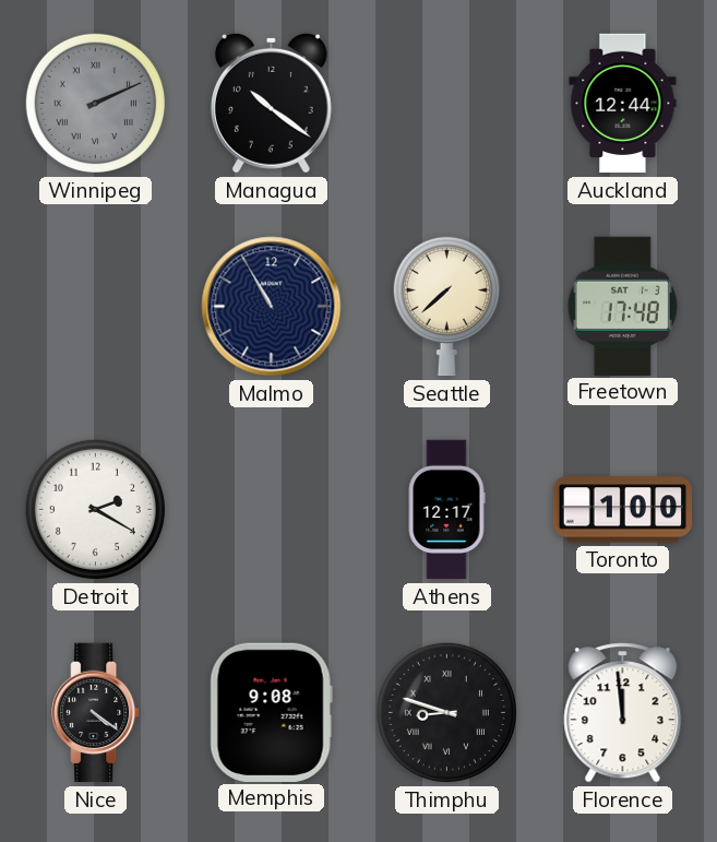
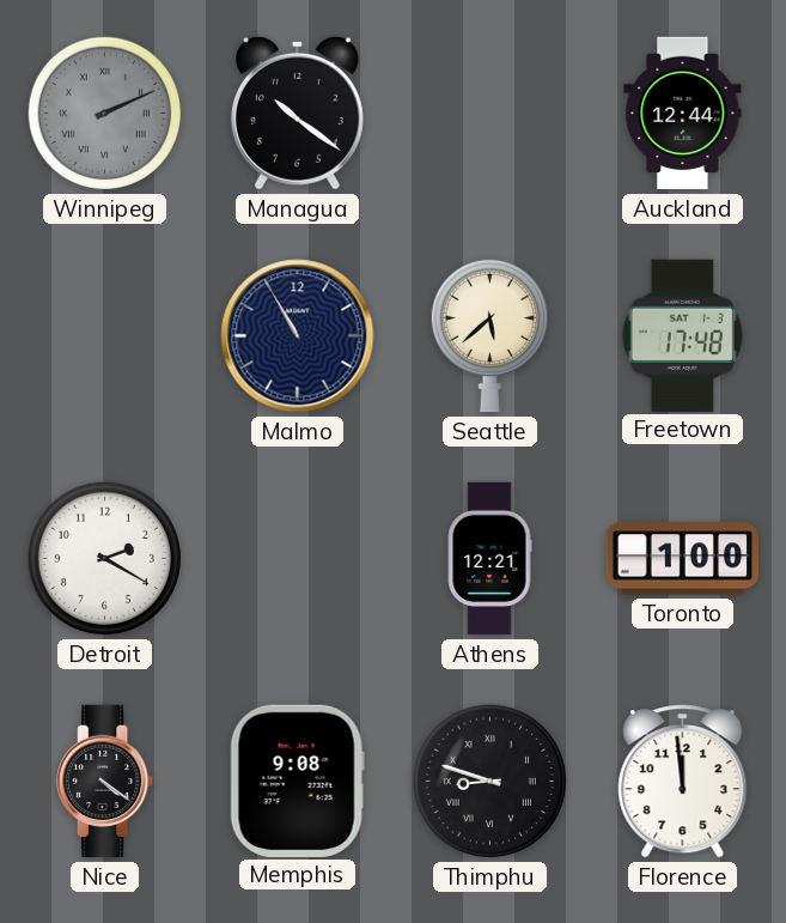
Seattle: 7:38 -> 5:38
Athens: 12:17 -> 12:21
